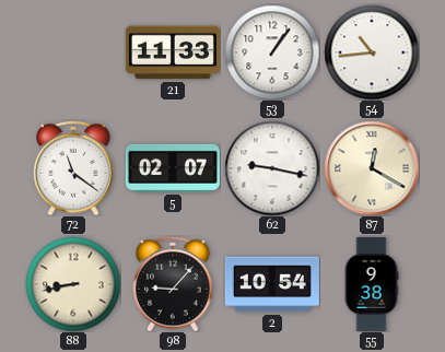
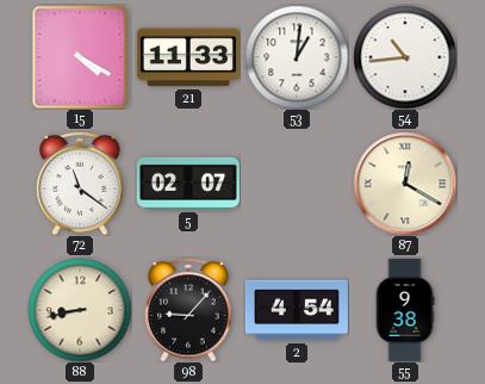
15: none -> 4:20
53: 1:06 -> 1:01
62: 9:17 -> none
2: 10:54 -> 4:54
